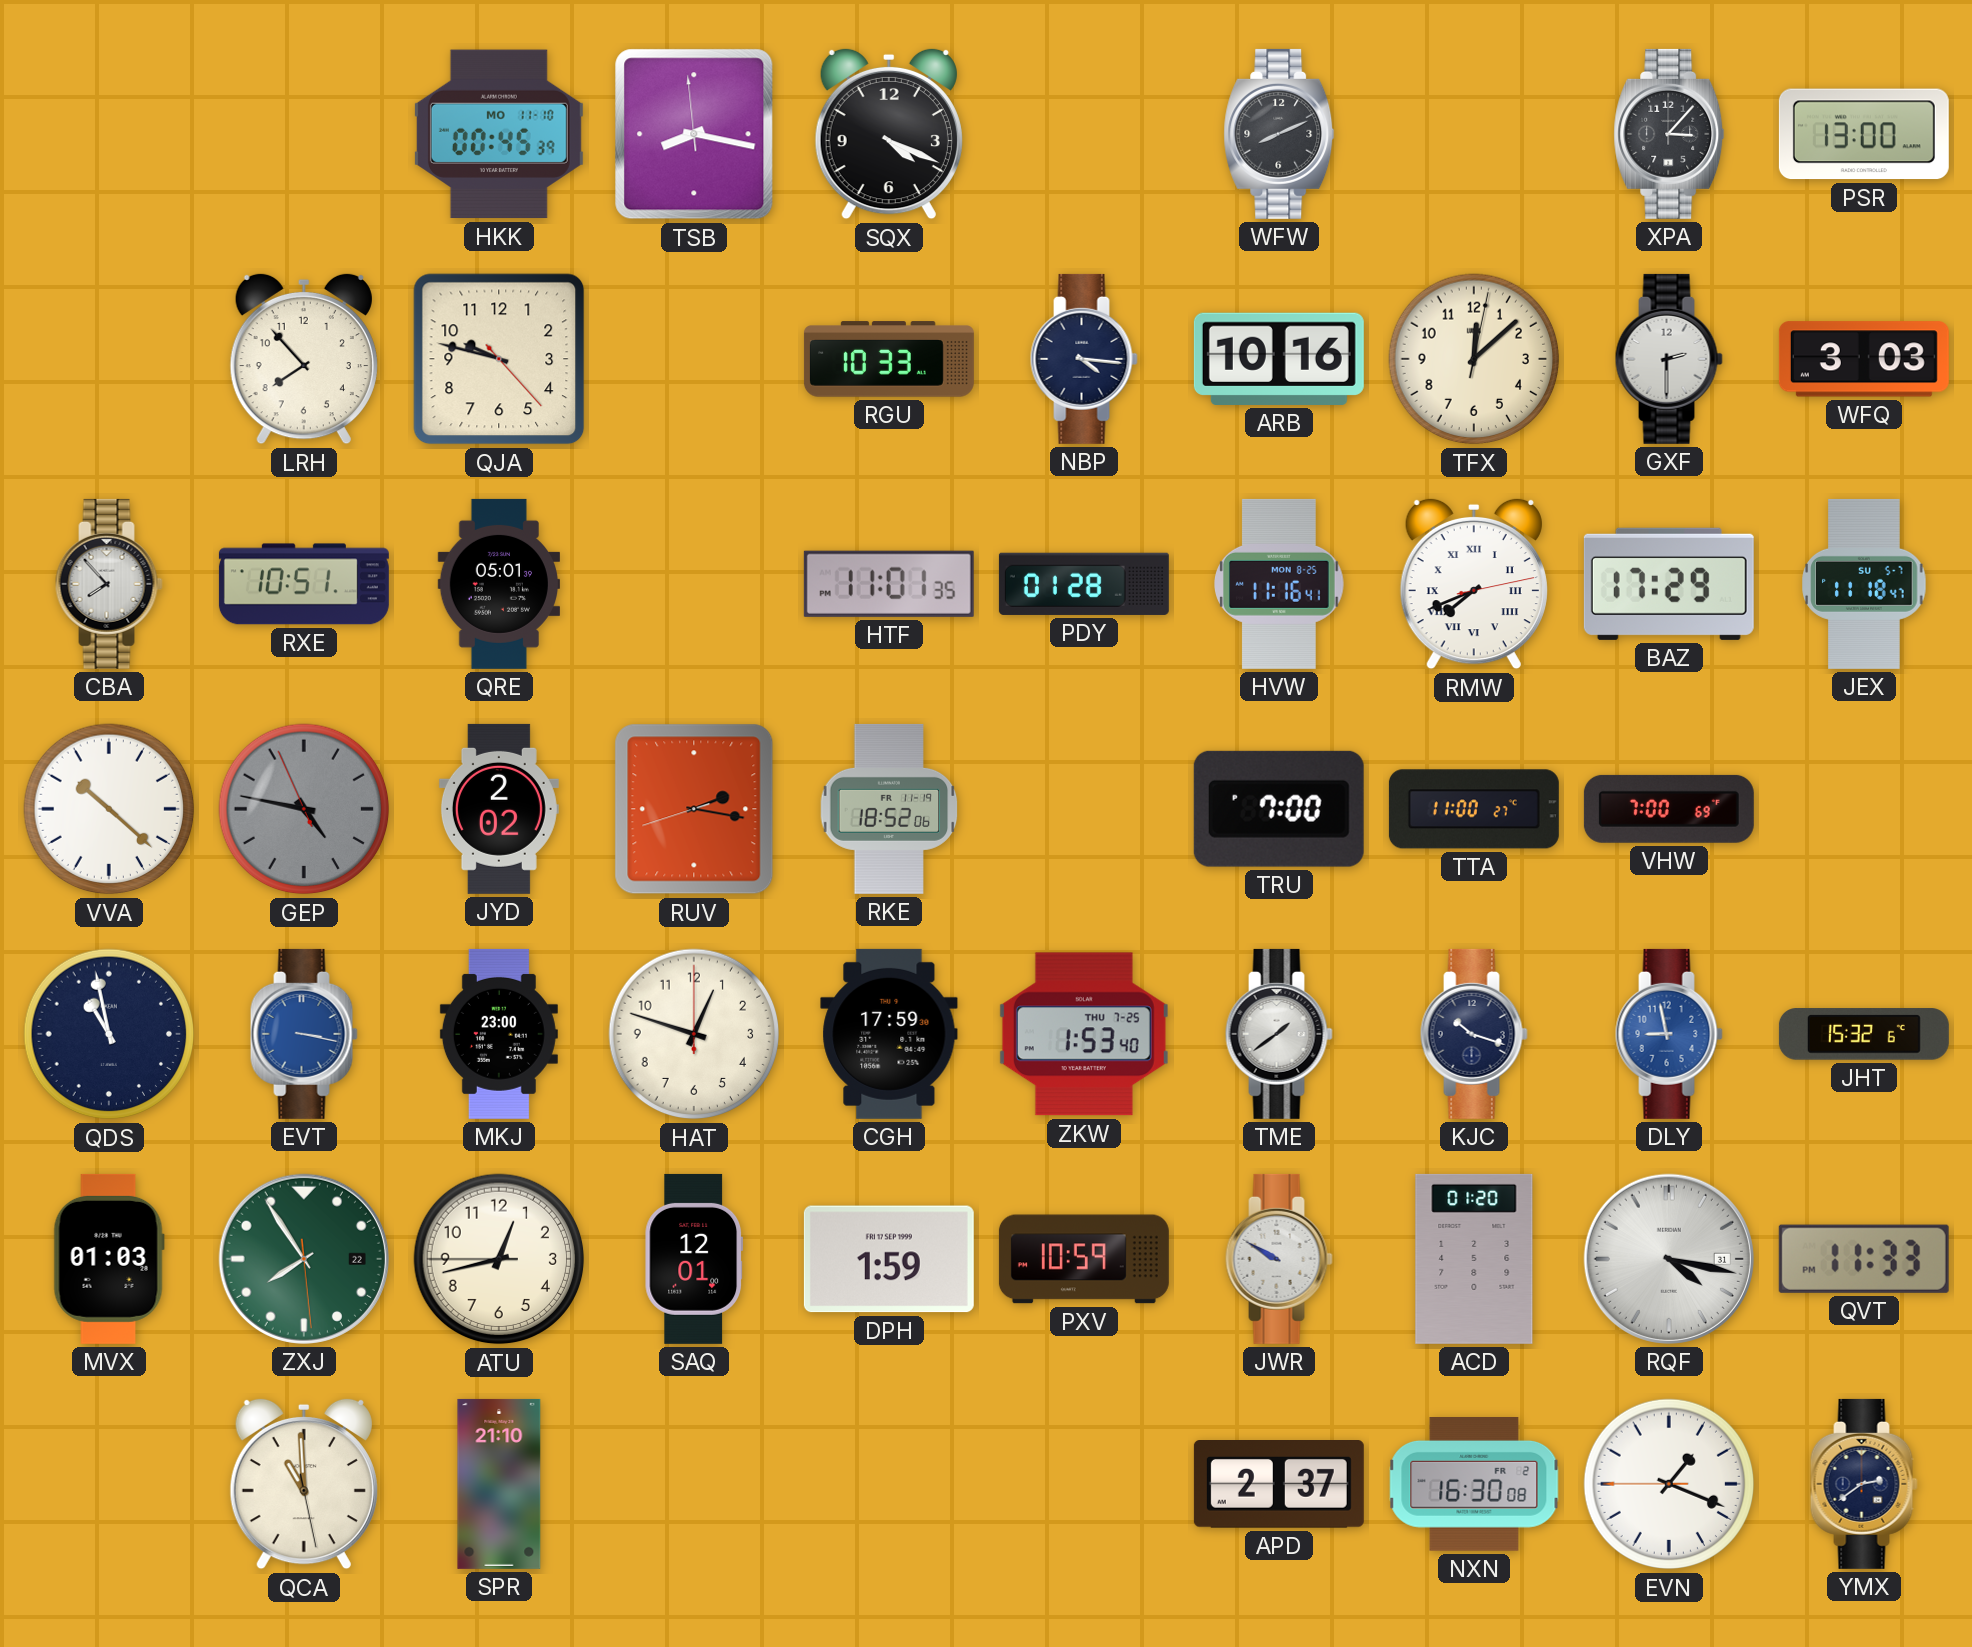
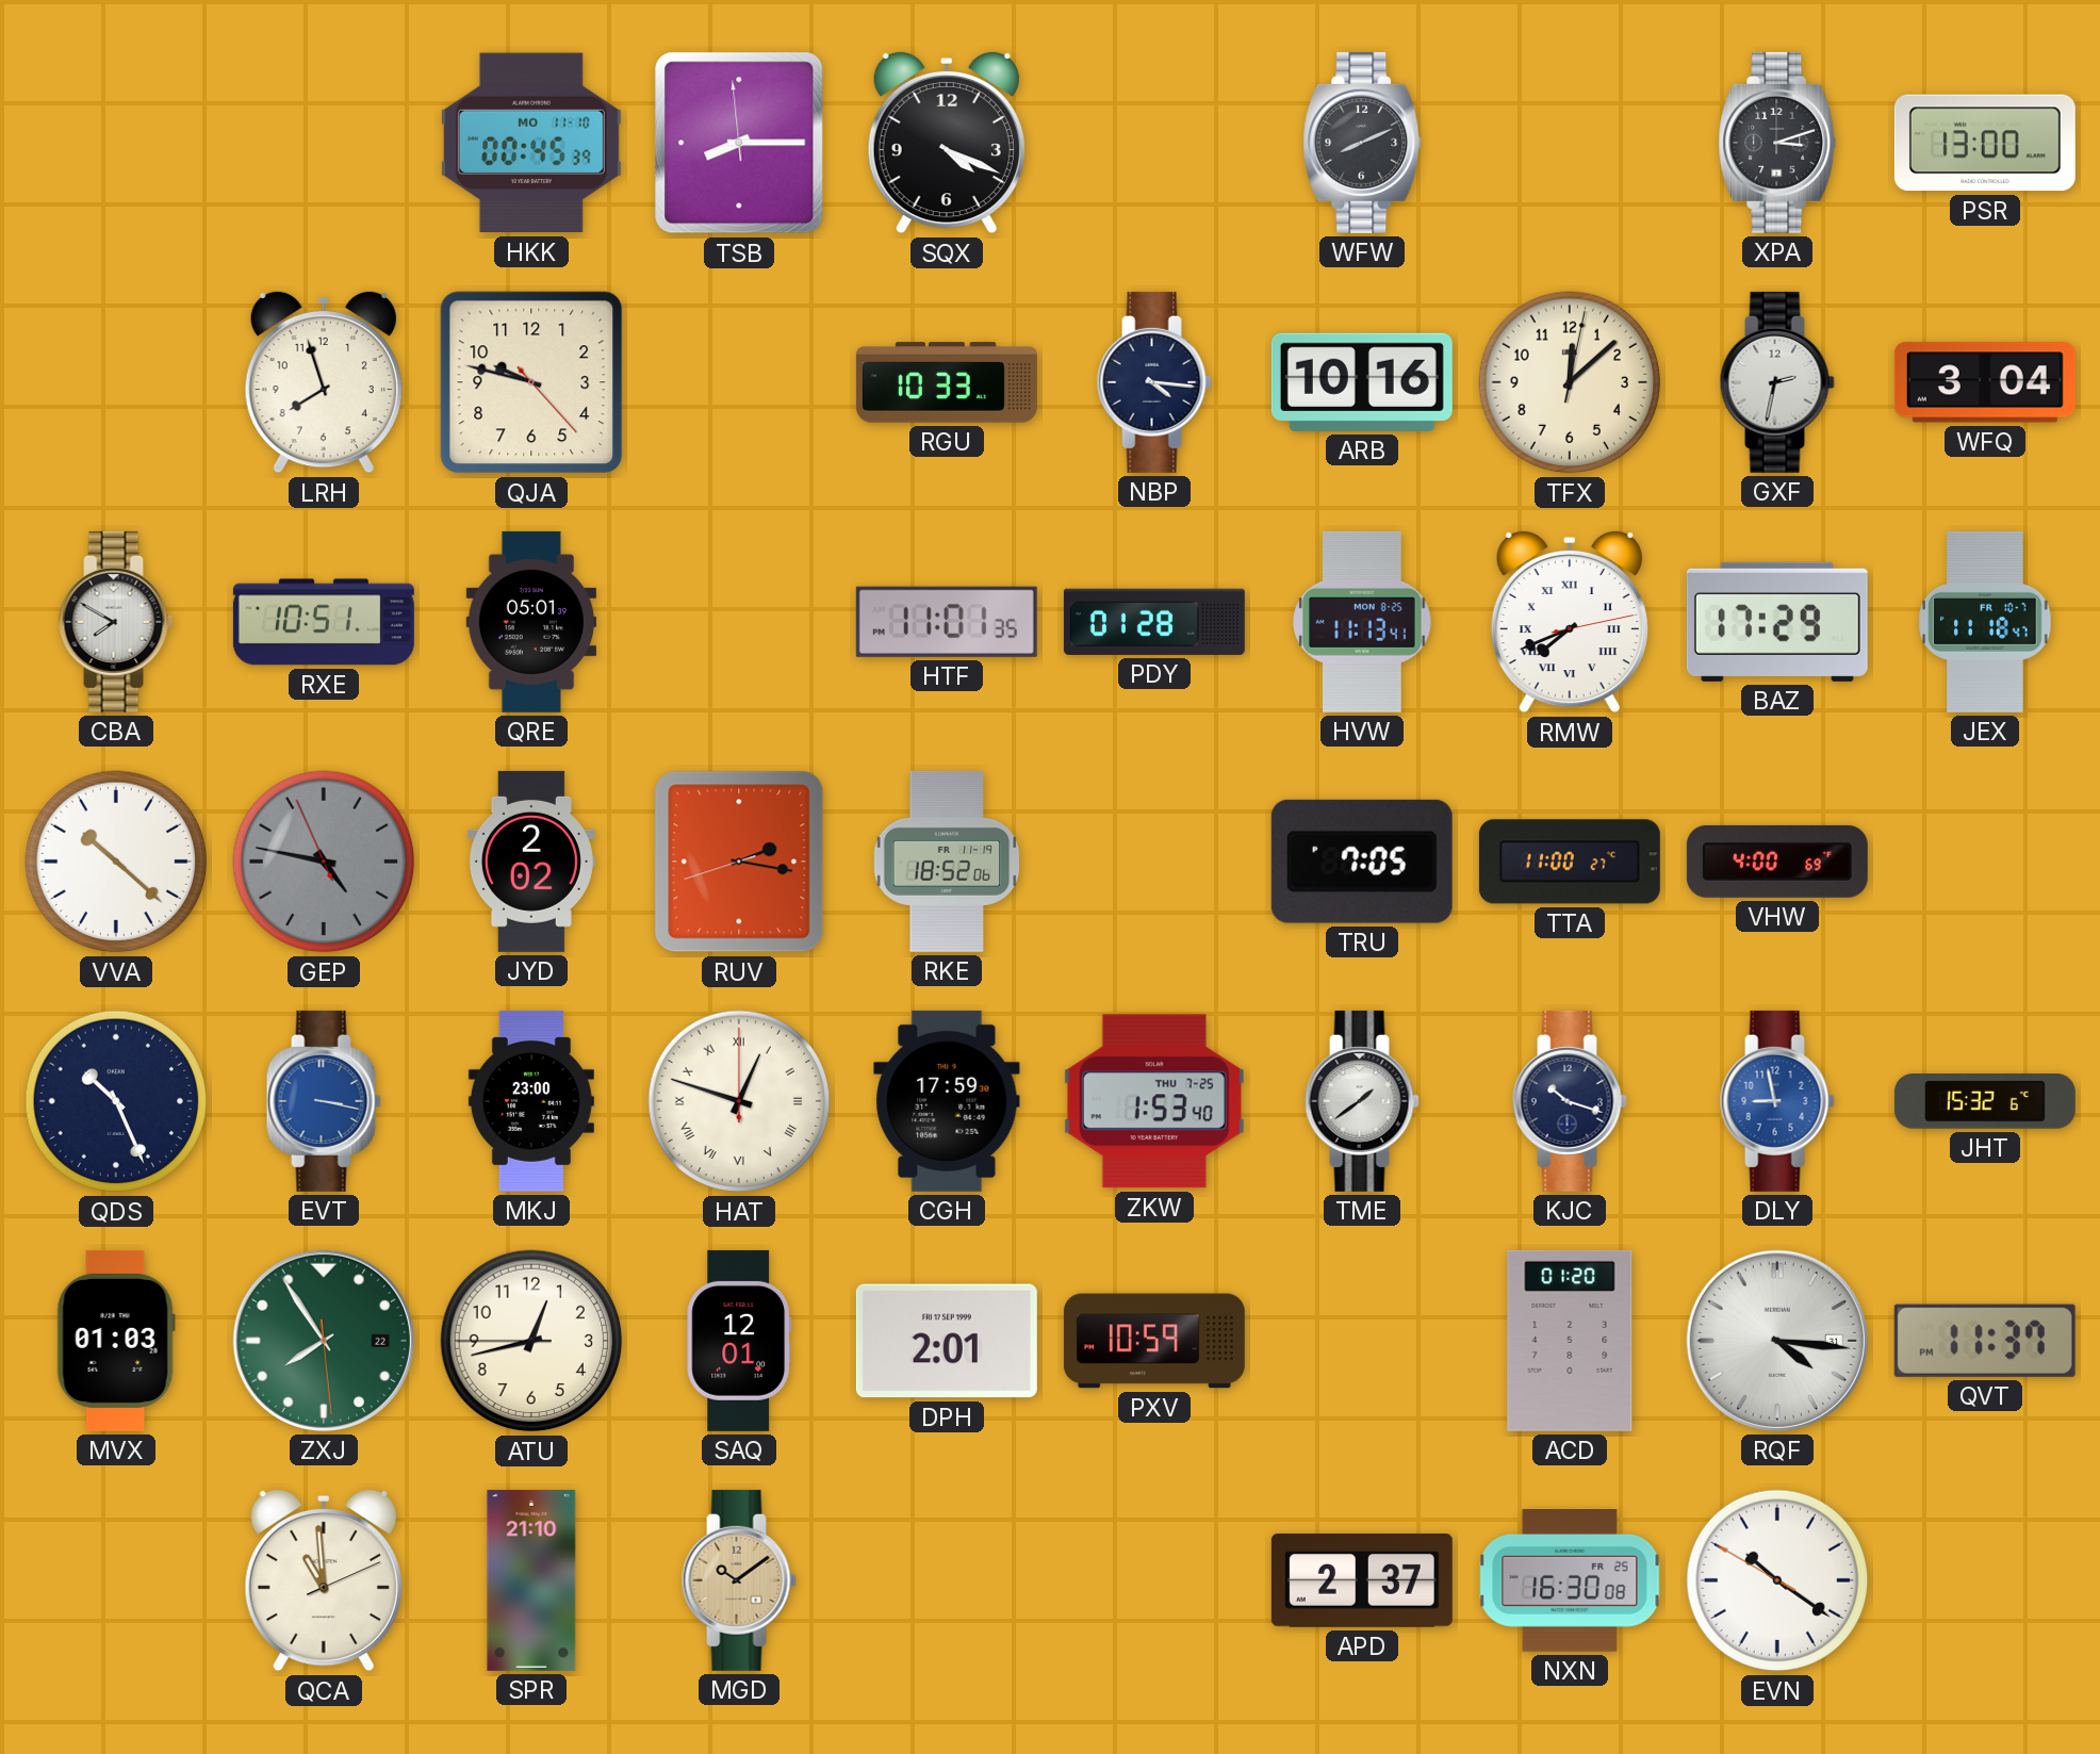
TSB: 8:16 -> 8:14
XPA: 3:07 -> 3:12
LRH: 7:53 -> 7:57
GXF: 2:30 -> 2:32
WFQ: 3:03 -> 3:04
CBA: 7:53 -> 7:50
HVW: 11:16 -> 11:13
JEX date: SU 5-7 -> FR 10-7
TRU: 7:00 -> 7:05
VHW: 7:00 -> 4:00
QDS: 10:58 -> 10:26
HAT numerals: Arabic -> Roman
DPH: 1:59 -> 2:01
JWR: 9:50 -> none
RQF: 4:17 -> 4:16
QVT: 11:33 -> 11:37
QCA: 10:59:28 -> 10:59:11
MGD: none -> 10:09
NXN date: FR 2 -> FR 25
EVN: 1:18 -> 10:20
YMX: 2:39 -> none
